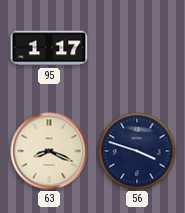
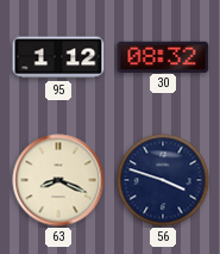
95: 1:17 -> 1:12
30: none -> 08:32
